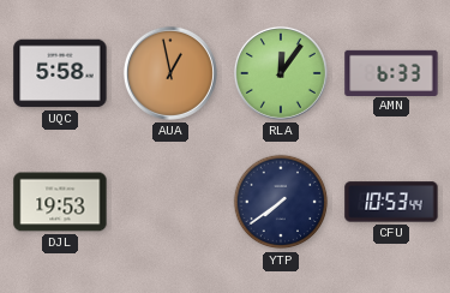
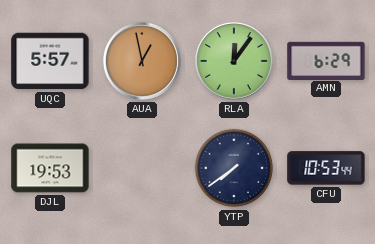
UQC: 5:58 -> 5:57
AMN: 6:33 -> 6:29
